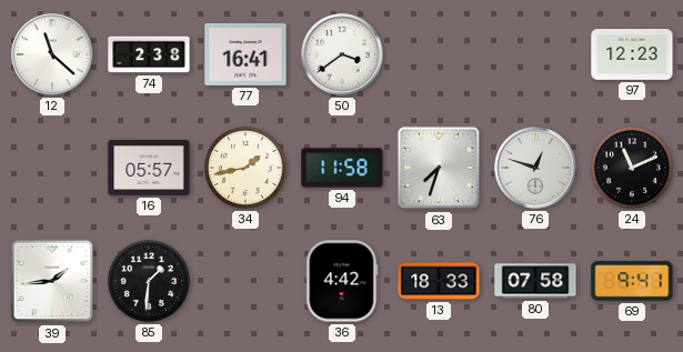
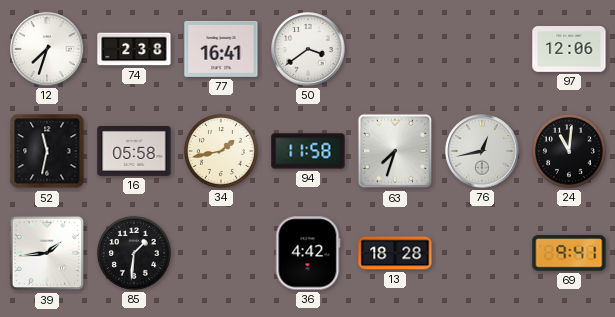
12: 11:22 -> 7:33
97: 12:23 -> 12:06
52: none -> 11:32
16: 05:57 -> 05:58
76: 12:48 -> 12:43
24: 11:11 -> 11:01
13: 18:33 -> 18:28
80: 07:58 -> none
